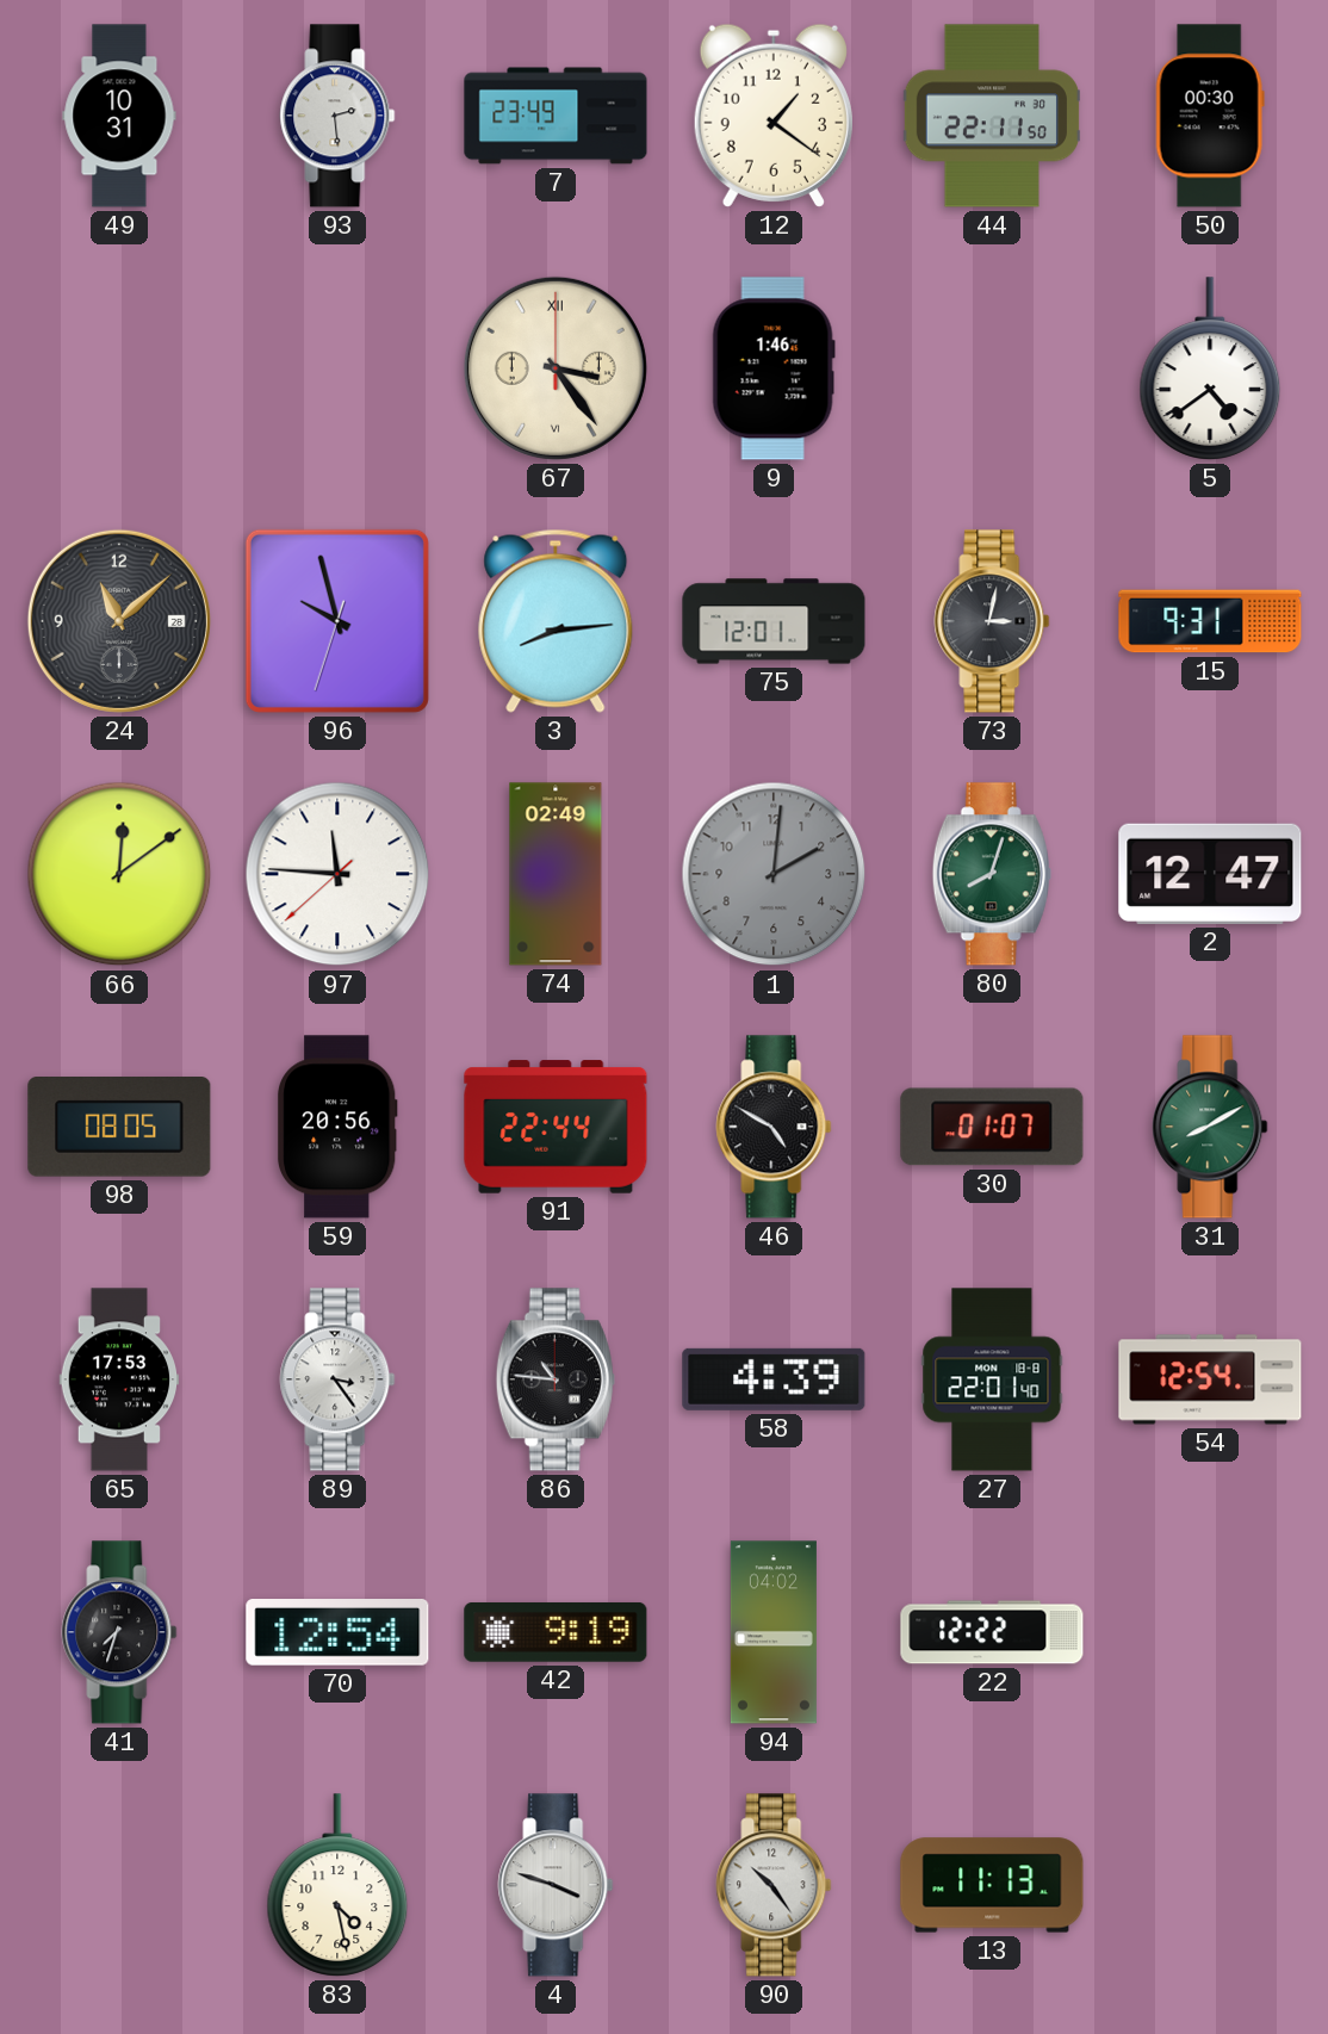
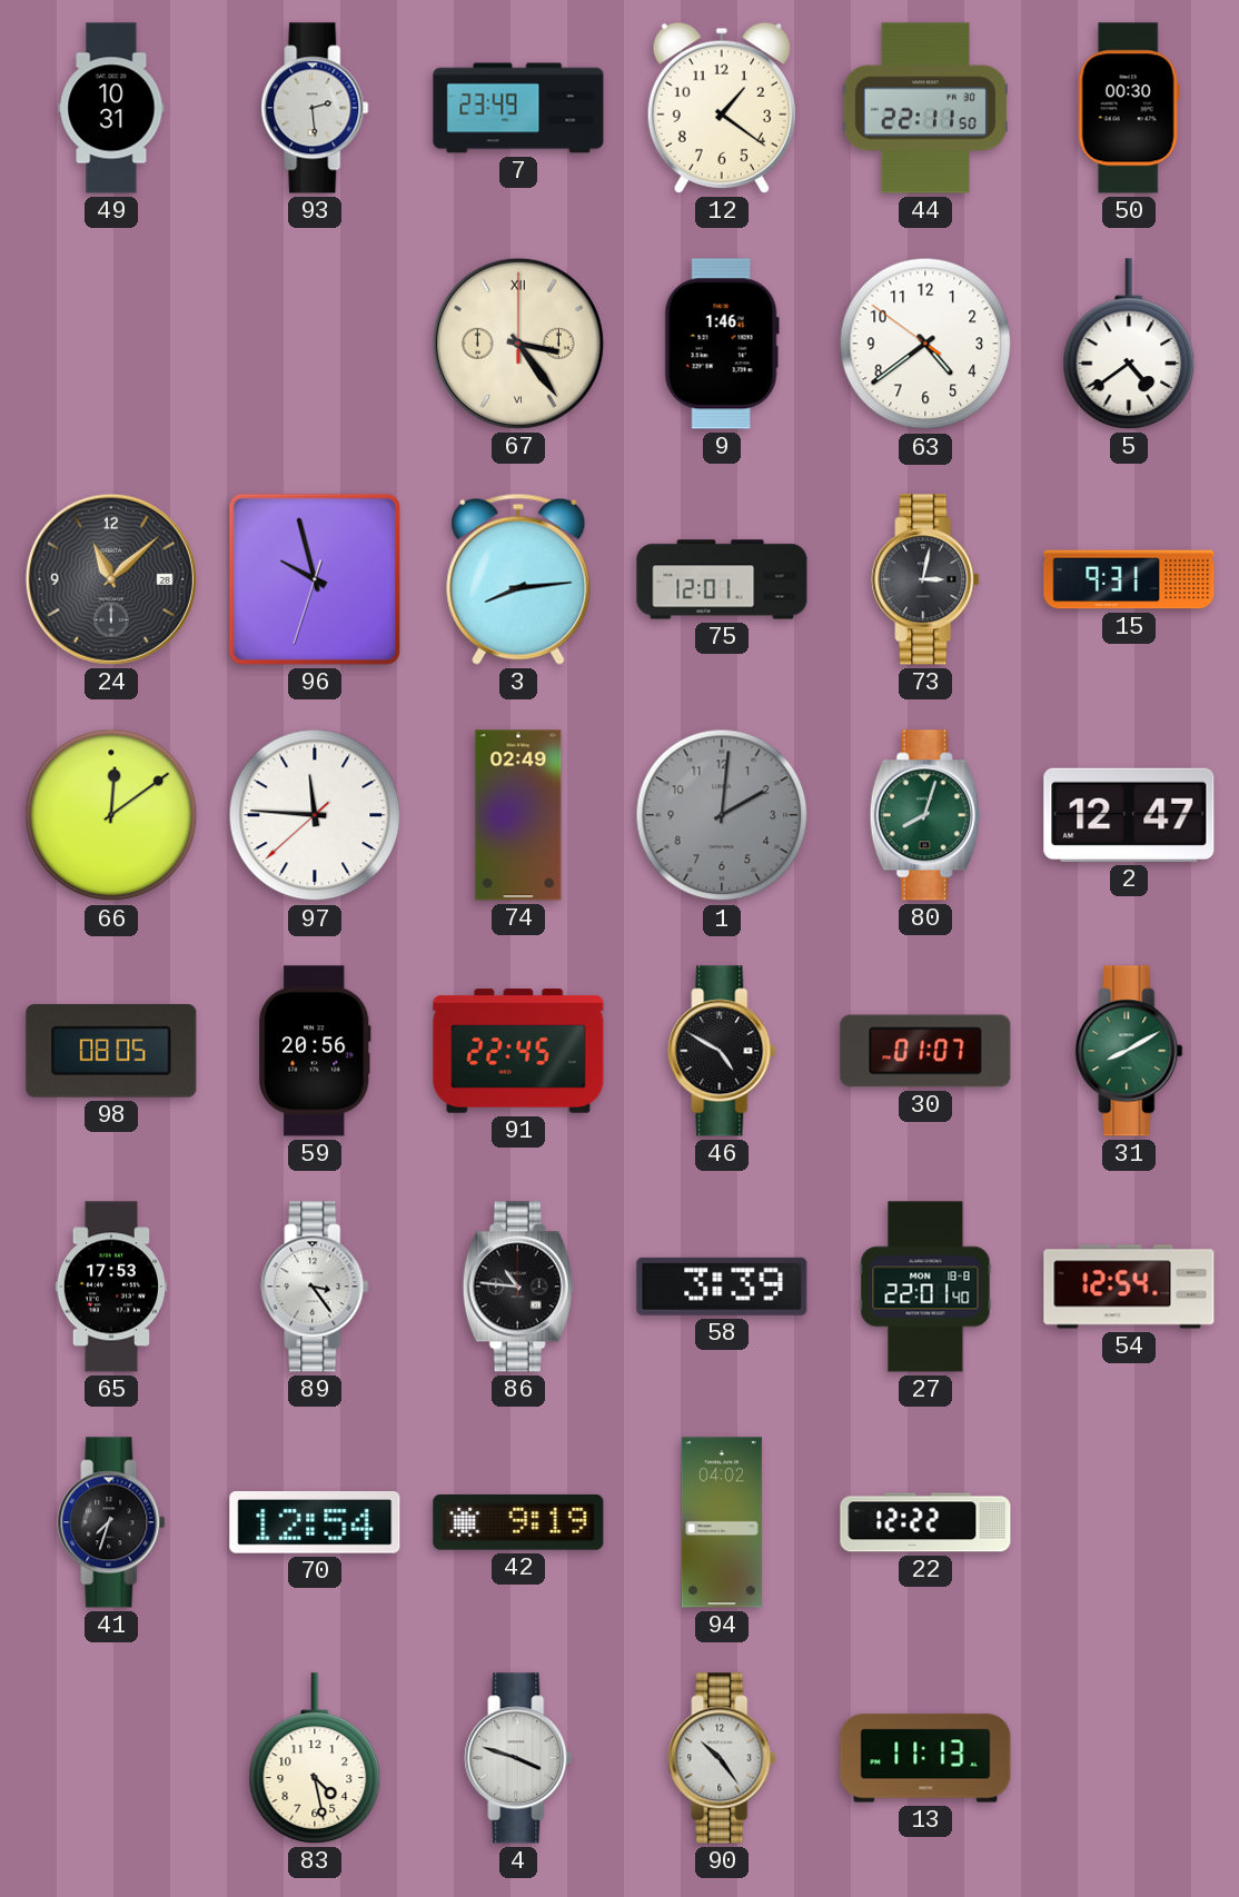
63: none -> 4:38
91: 22:44 -> 22:45
58: 4:39 -> 3:39
